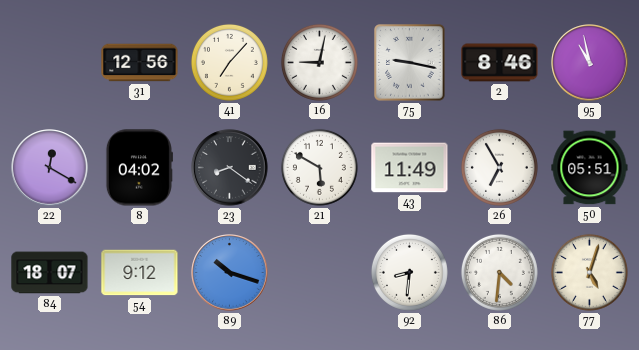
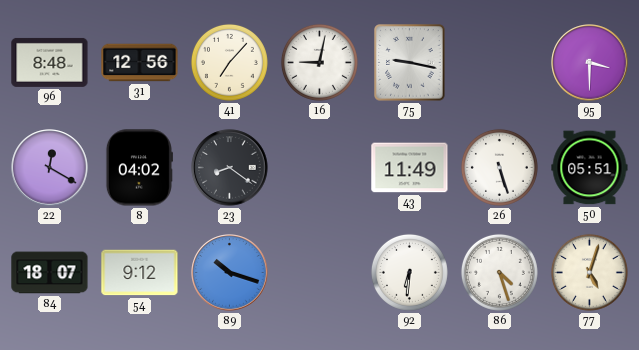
96: none -> 8:48
2: 8:46 -> none
95: 10:58 -> 3:30
21: 5:50 -> none
26: 6:55 -> 5:27
92: 8:31 -> 6:31
86: 4:31 -> 4:27
